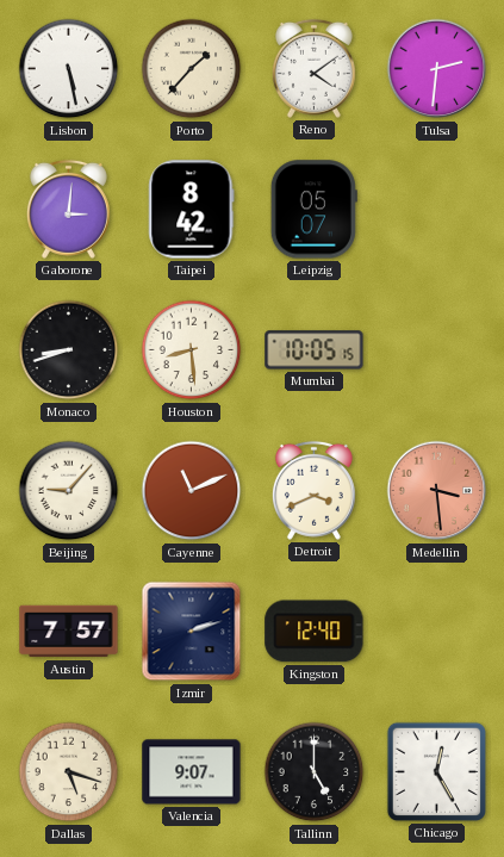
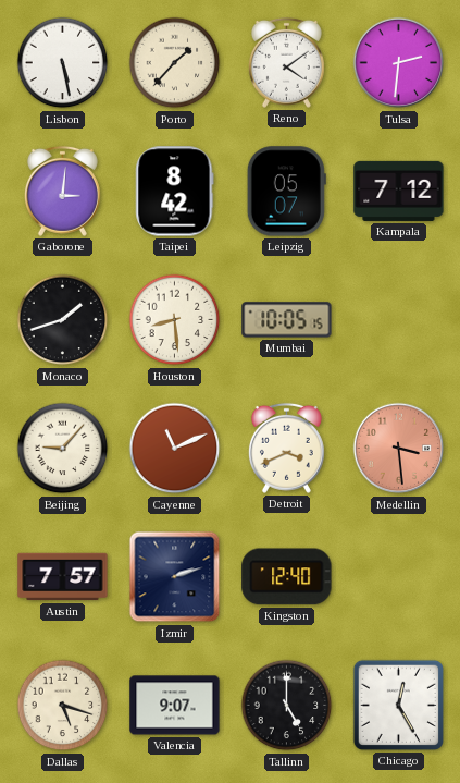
Kampala: none -> 7:12
Monaco: 8:42 -> 1:42
